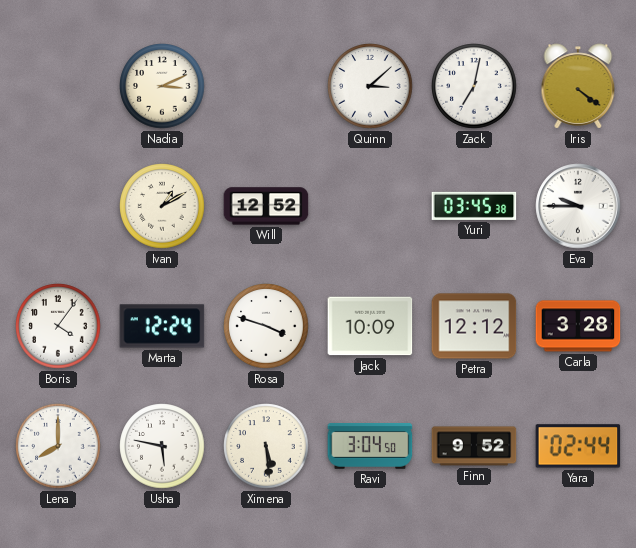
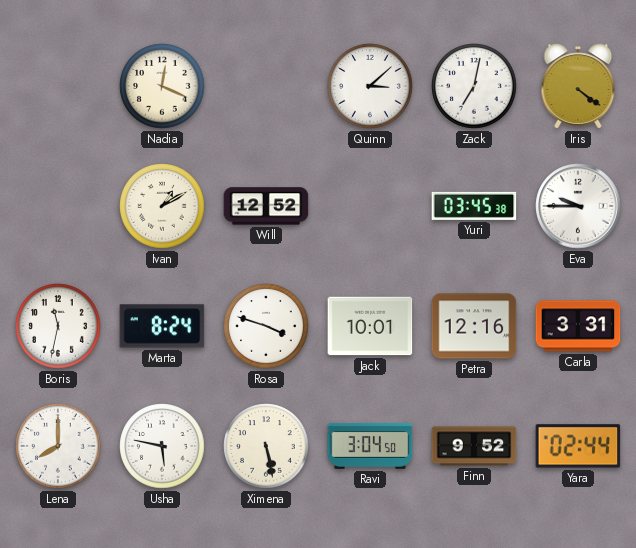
Nadia: 3:11 -> 12:19
Boris: 4:06 -> 11:32
Marta: 12:24 -> 8:24
Jack: 10:09 -> 10:01
Petra: 12:12 -> 12:16
Carla: 3:28 -> 3:31
Ximena: 5:29 -> 5:28
